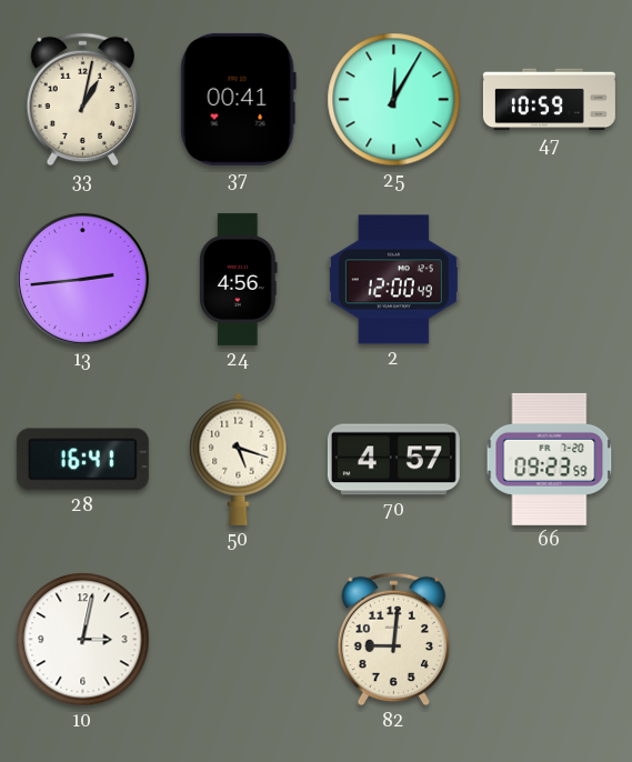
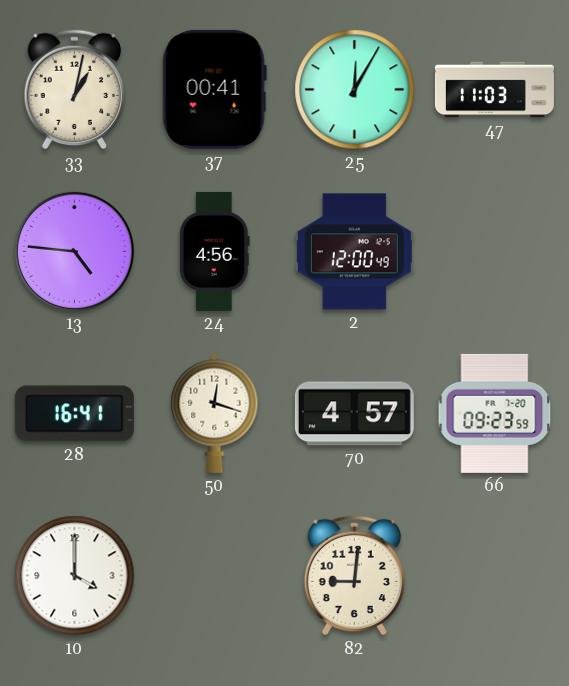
47: 10:59 -> 11:03
13: 2:44 -> 4:46
50: 5:18 -> 12:18
10: 3:02 -> 4:00
